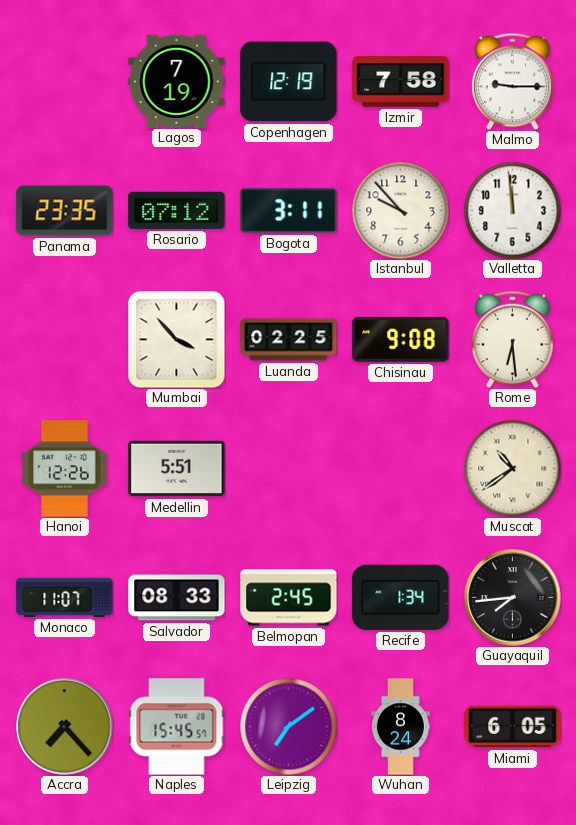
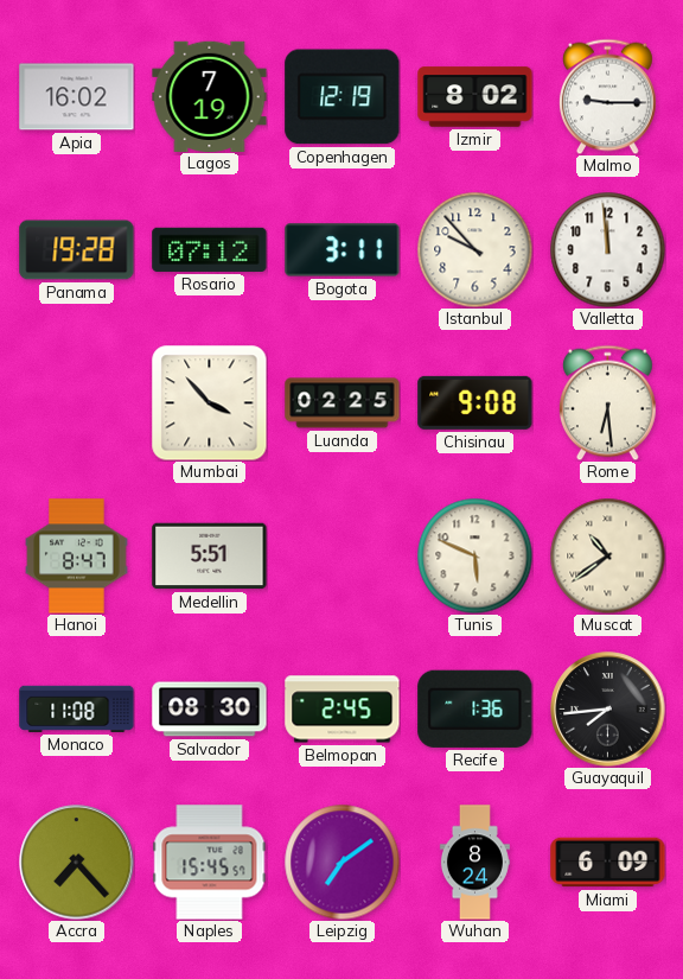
Apia: none -> 16:02
Izmir: 7:58 -> 8:02
Panama: 23:35 -> 19:28
Hanoi: 12:26 -> 8:47
Tunis: none -> 5:49
Monaco: 11:07 -> 11:08
Salvador: 08:33 -> 08:30
Recife: 1:34 -> 1:36
Miami: 6:05 -> 6:09
